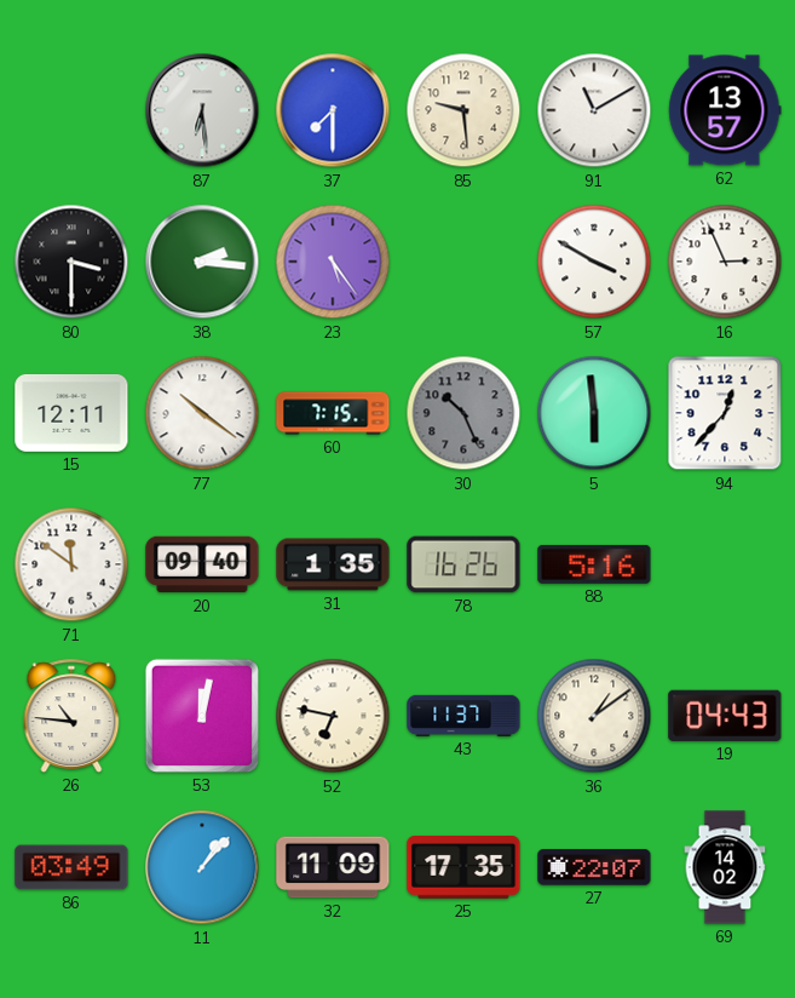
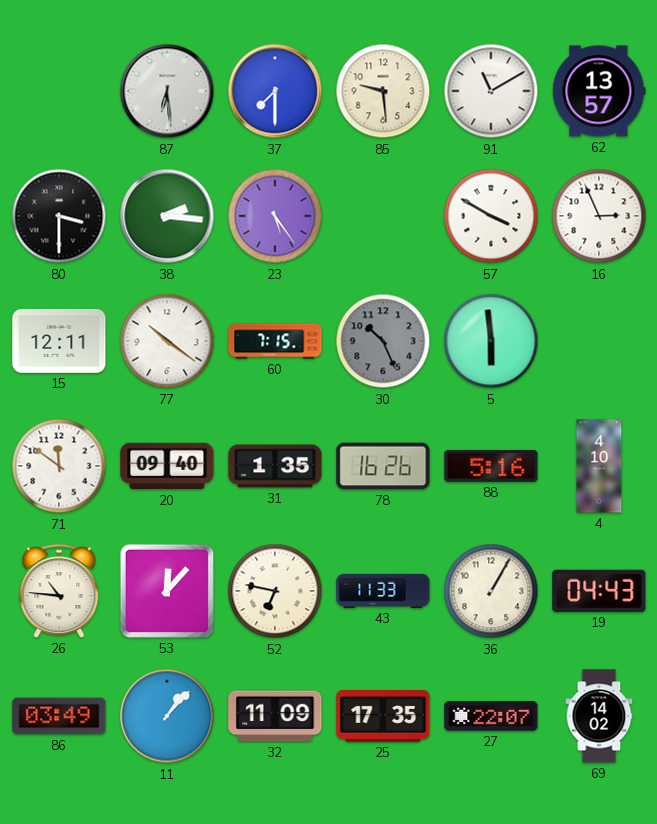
94: 12:37 -> none
4: none -> 4:10
53: 12:02 -> 12:07
43: 11:37 -> 11:33
36: 1:09 -> 1:05
